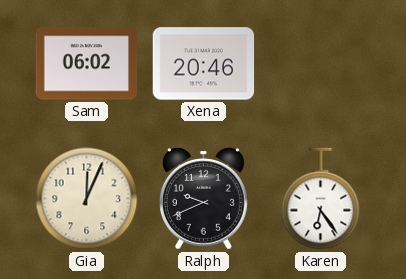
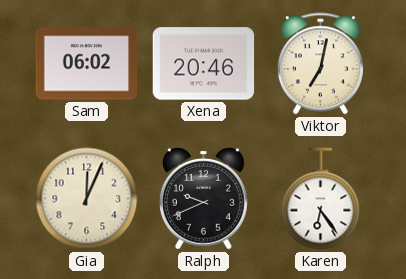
Viktor: none -> 7:02
